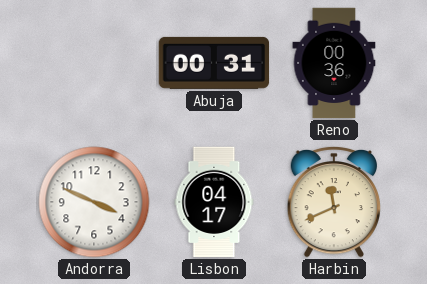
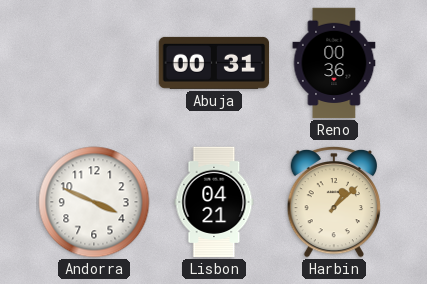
Lisbon: 04:17 -> 04:21
Harbin: 11:41 -> 1:08
